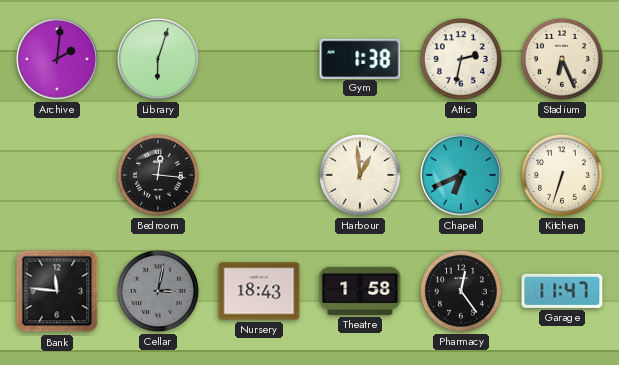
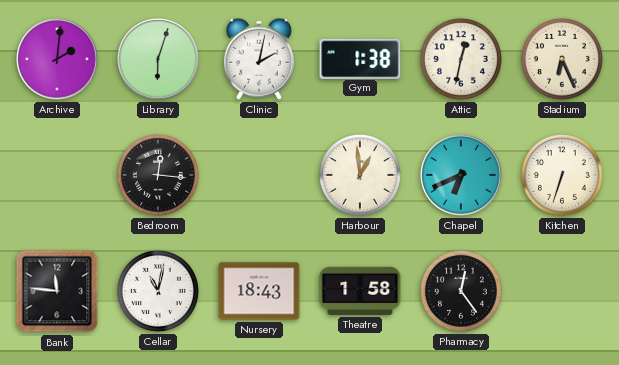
Clinic: none -> 2:02
Attic: 2:32 -> 12:32
Cellar: 3:02 -> 11:02
Cellar dial: grey -> white
Garage: 11:47 -> none
